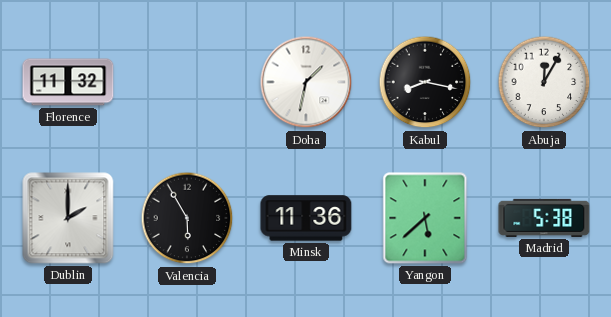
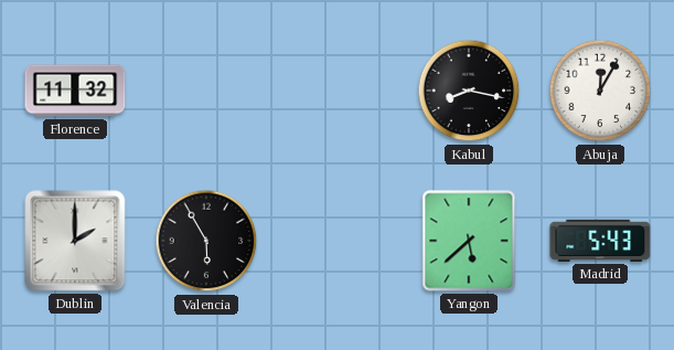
Doha: 1:32 -> none
Minsk: 11:36 -> none
Madrid: 5:38 -> 5:43
